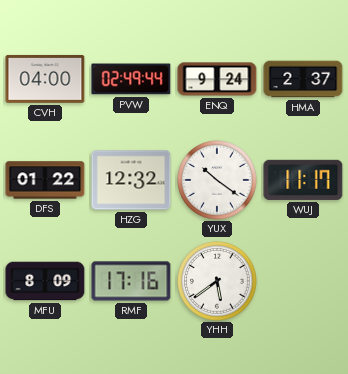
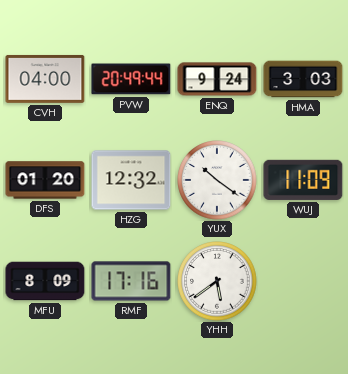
PVW: 02:49 -> 20:49
HMA: 2:37 -> 3:03
DFS: 01:22 -> 01:20
WUJ: 11:17 -> 11:09
